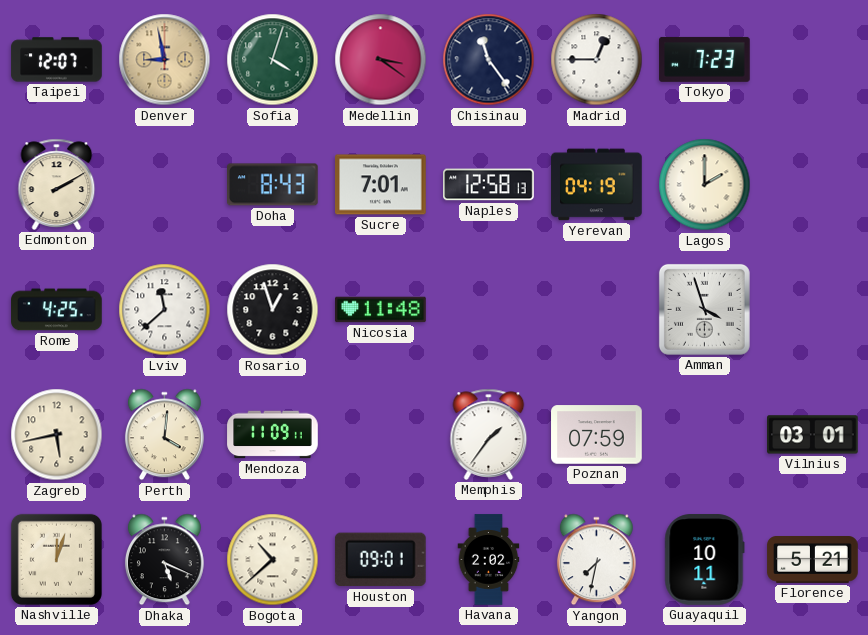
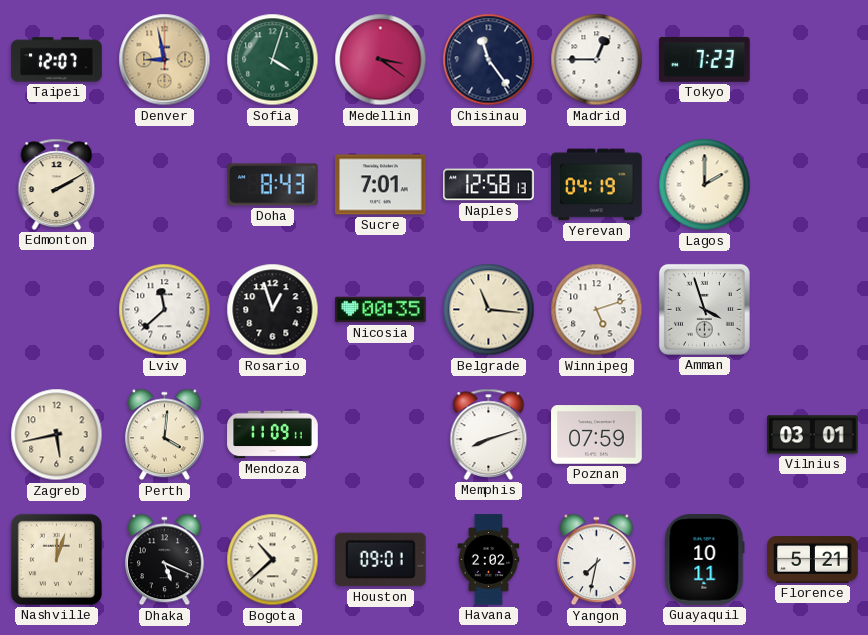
Rome: 4:25 -> none
Nicosia: 11:48 -> 00:35
Belgrade: none -> 11:16
Winnipeg: none -> 5:12
Memphis: 1:36 -> 8:12
